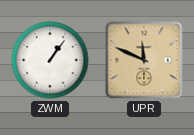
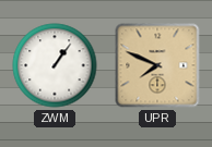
UPR: 11:49 -> 7:49
